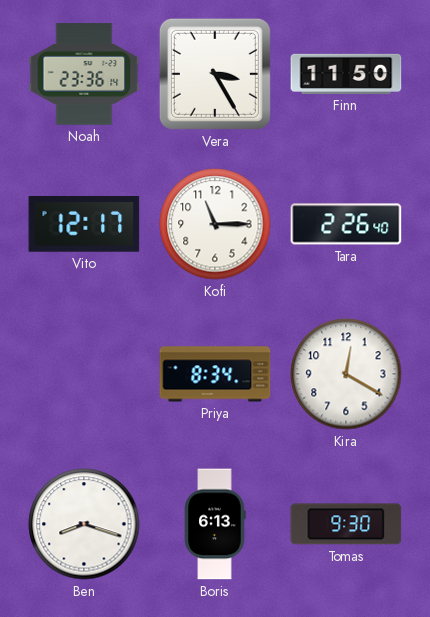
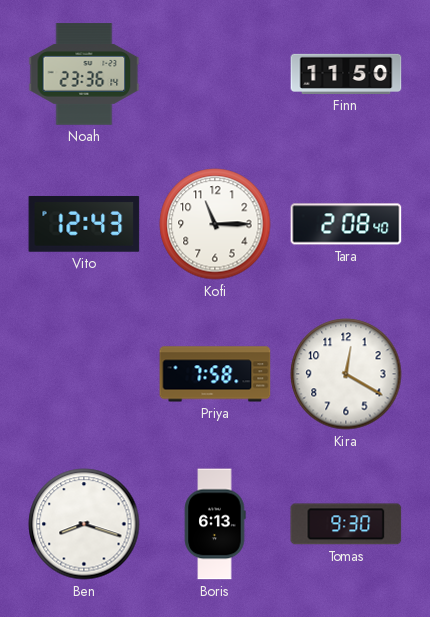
Vera: 3:25 -> none
Vito: 12:17 -> 12:43
Tara: 2:26 -> 2:08
Priya: 8:34 -> 7:58
